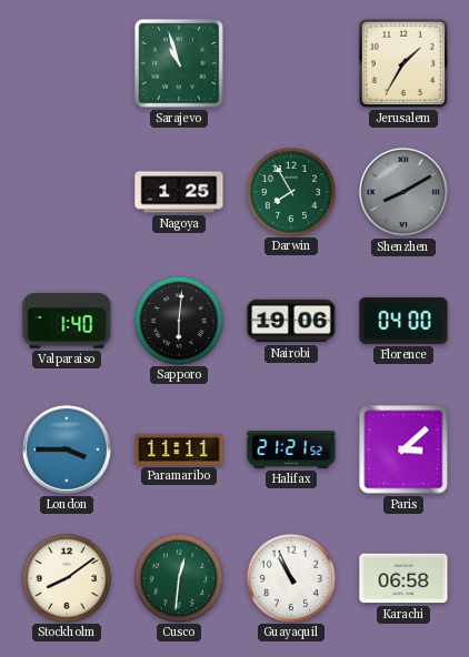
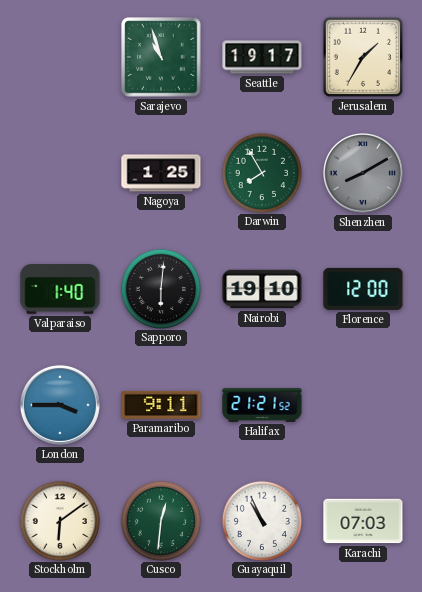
Seattle: none -> 19:17
Nairobi: 19:06 -> 19:10
Florence: 04:00 -> 12:00
Paramaribo: 11:11 -> 9:11
Paris: 3:08 -> none
Stockholm: 8:09 -> 6:09
Karachi: 06:58 -> 07:03
